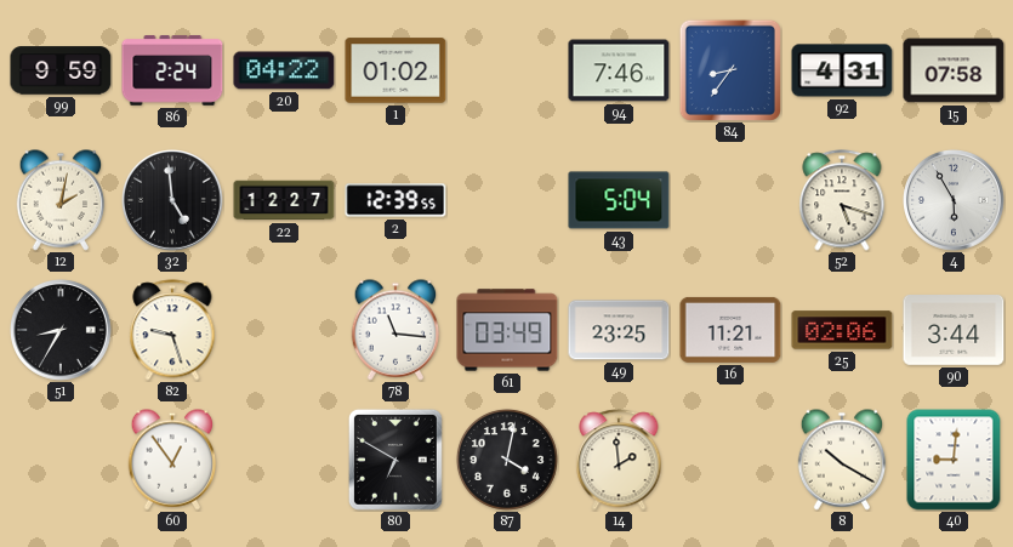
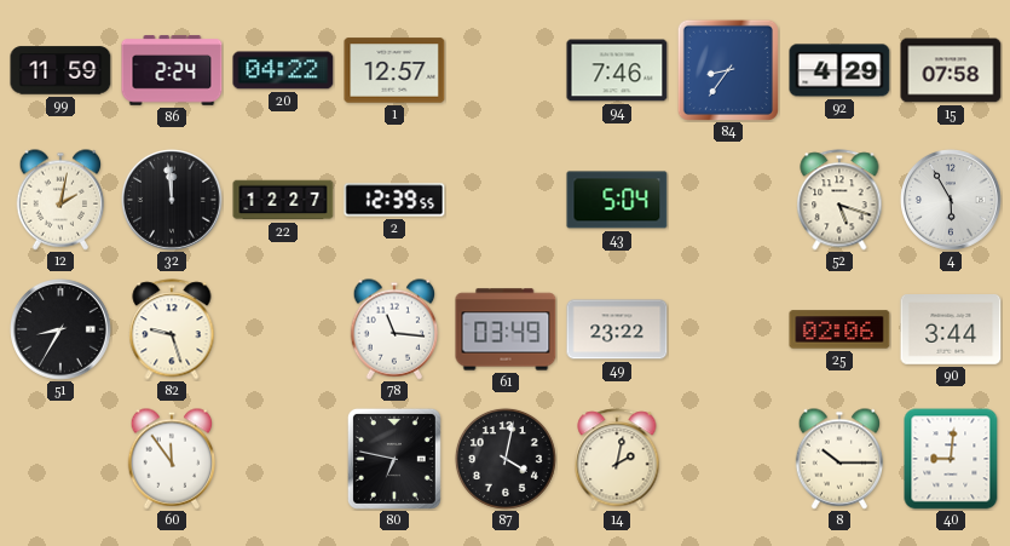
99: 9:59 -> 11:59
1: 01:02 -> 12:57
92: 4:31 -> 4:29
32: 4:59 -> 11:59
49: 23:25 -> 23:22
16: 11:21 -> none
60: 12:54 -> 11:54
80: 6:50 -> 6:47
14: 1:59 -> 2:02
8: 10:20 -> 10:15
